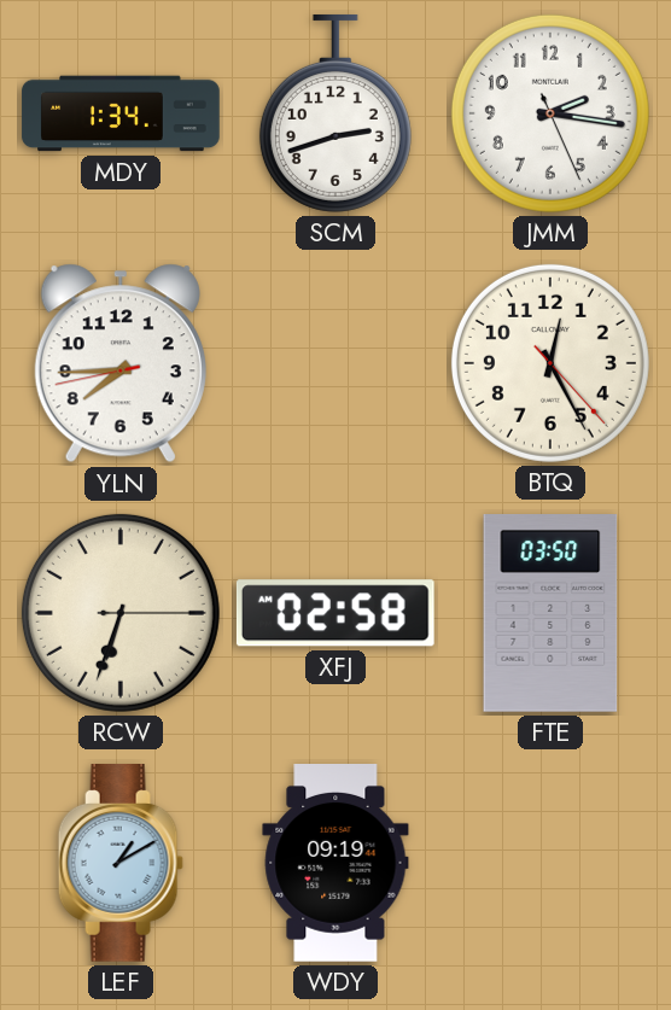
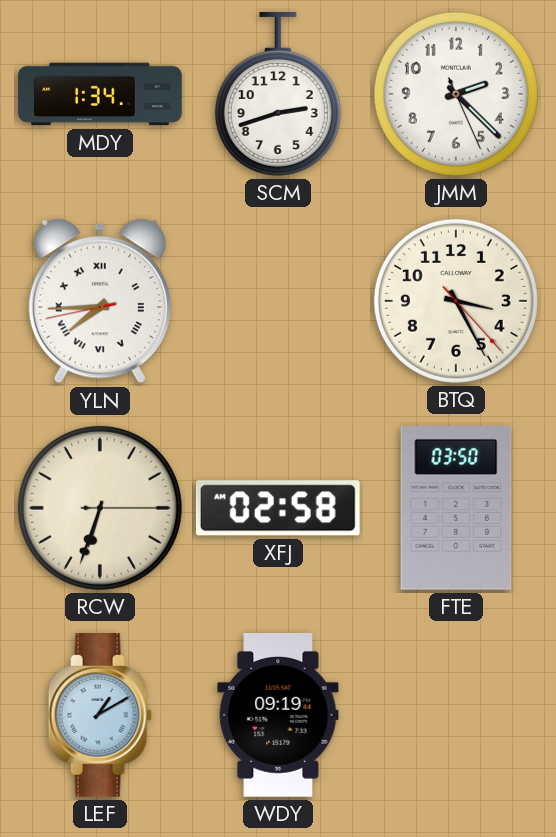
JMM: 2:16 -> 2:22
YLN numerals: Arabic -> Roman
BTQ: 12:25 -> 3:25
